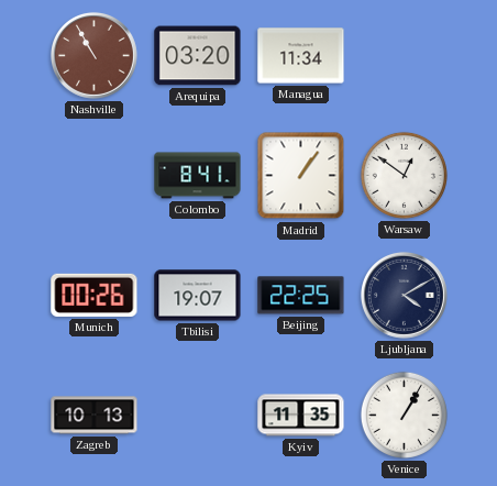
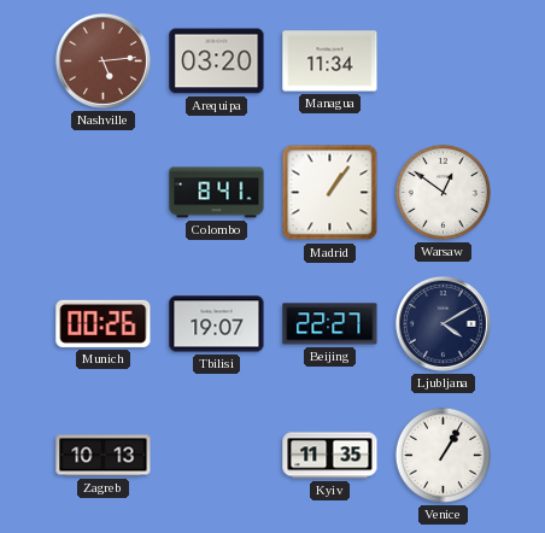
Nashville: 10:55 -> 5:14
Beijing: 22:25 -> 22:27
